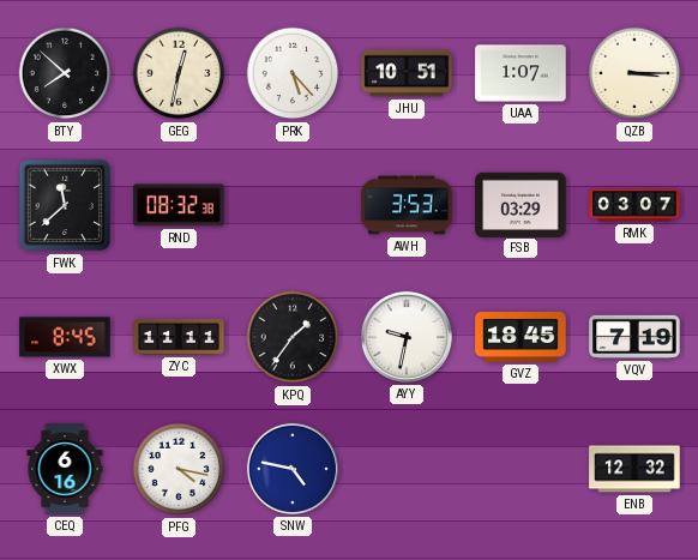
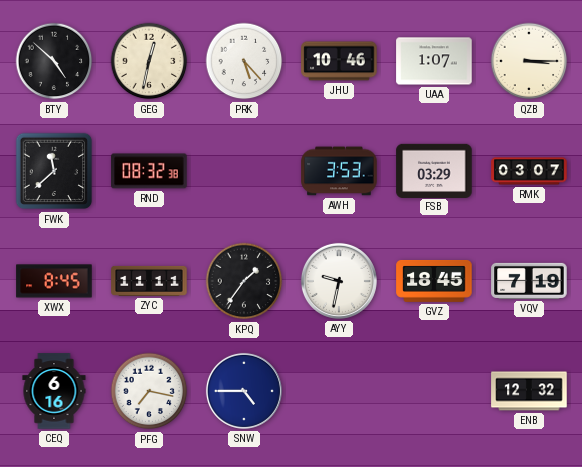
BTY: 7:52 -> 4:52
JHU: 10:51 -> 10:46
PFG: 4:17 -> 7:17
SNW: 4:47 -> 4:45
